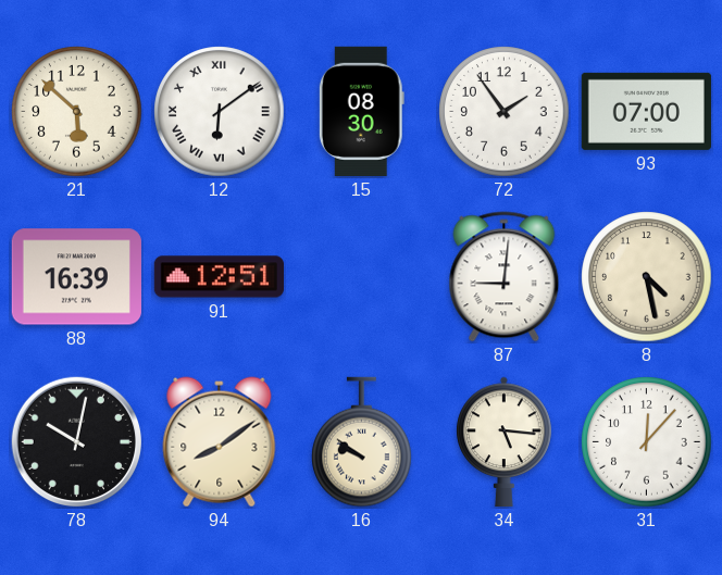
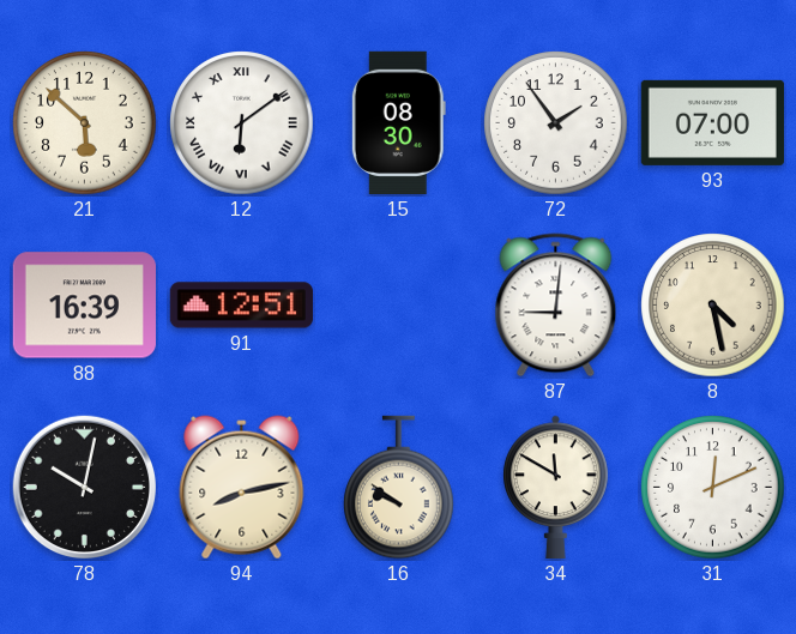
94: 8:09 -> 8:13
34: 5:16 -> 11:50
31: 12:07 -> 12:11
